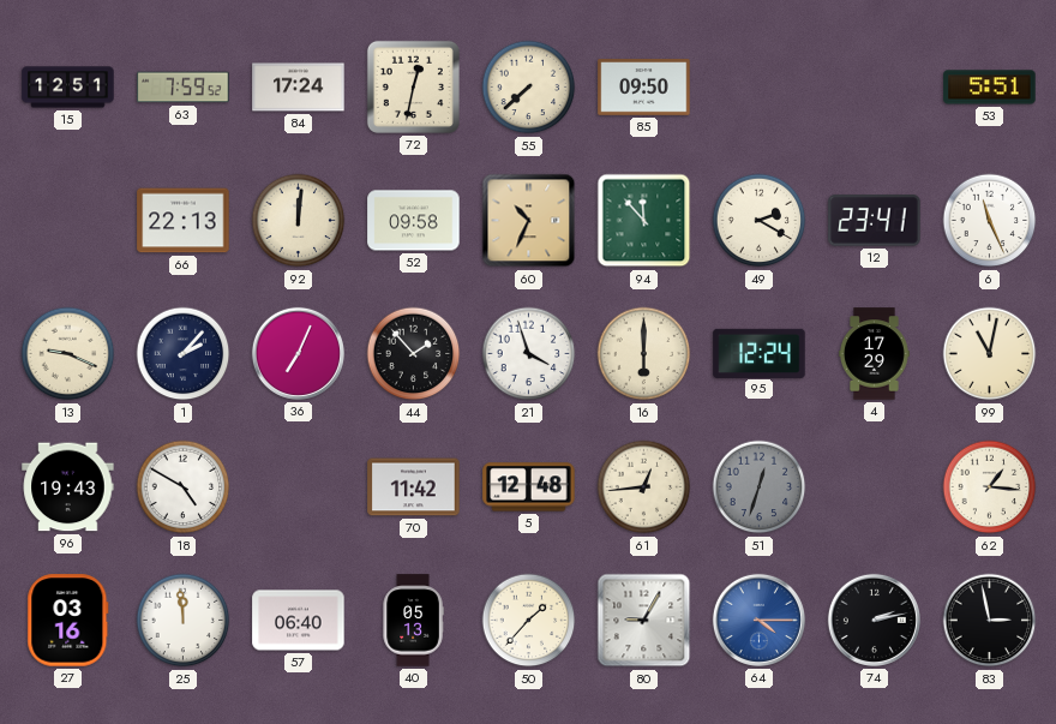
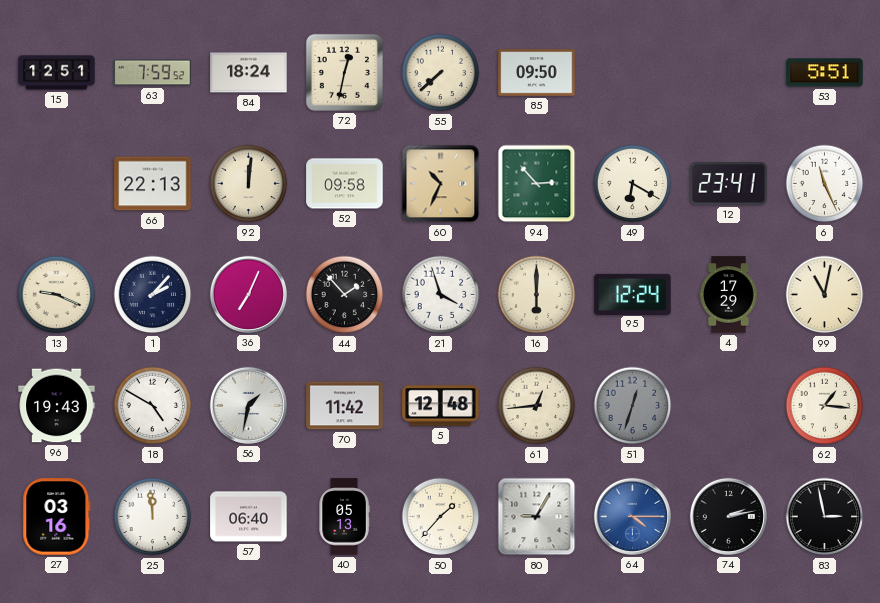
84: 17:24 -> 18:24
94: 11:53 -> 2:53
49: 2:20 -> 6:20
56: none -> 1:32
